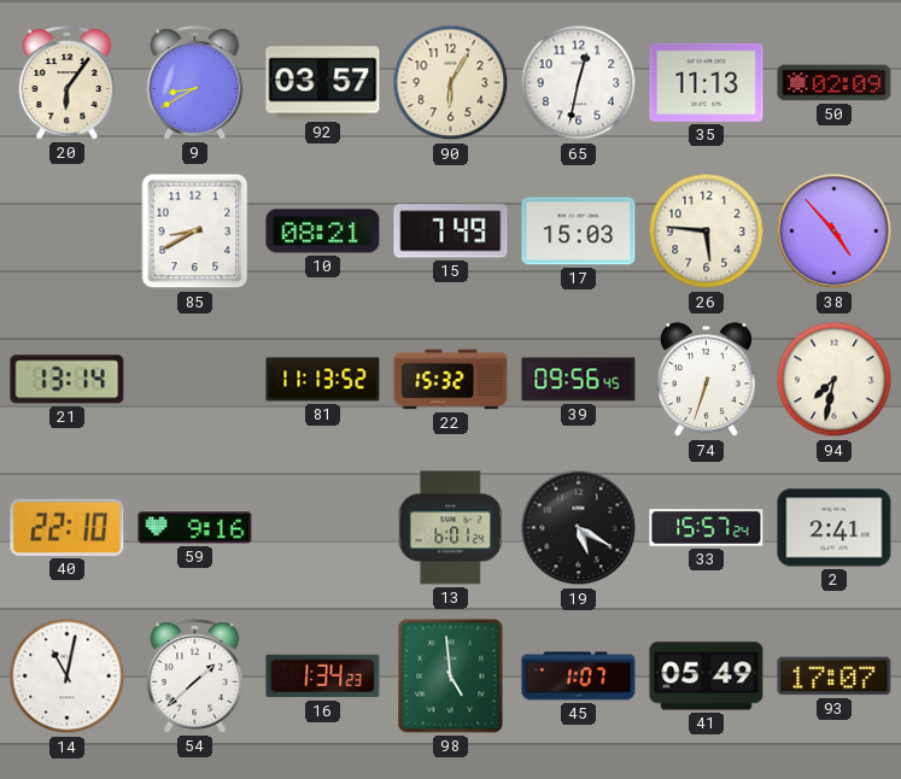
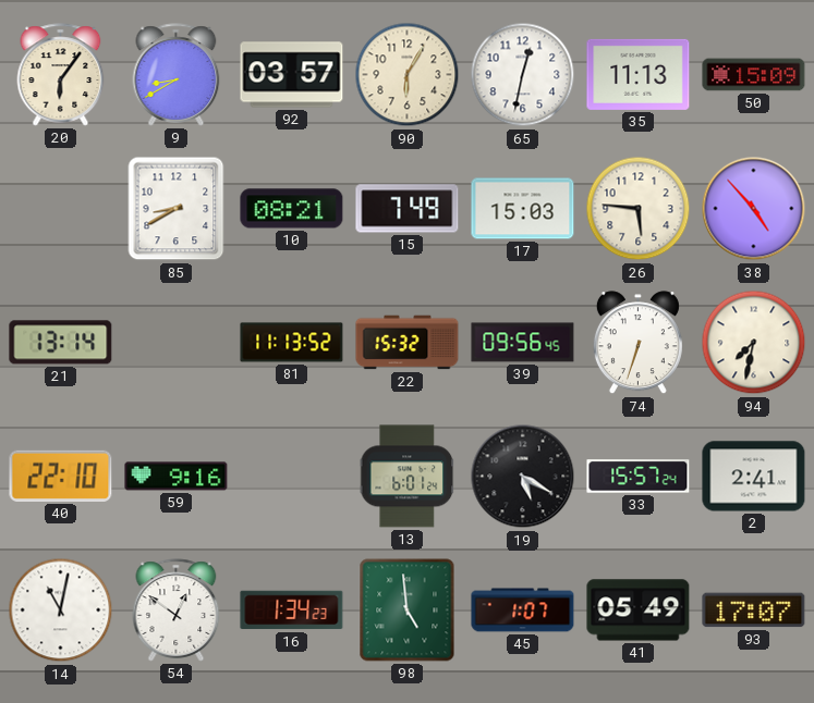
50: 02:09 -> 15:09
54: 1:38 -> 12:51
